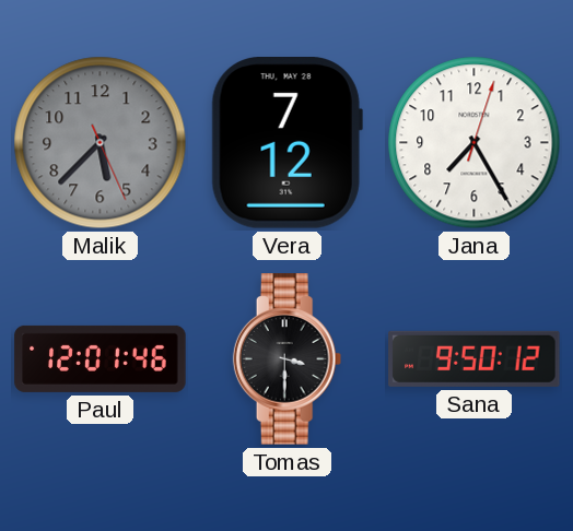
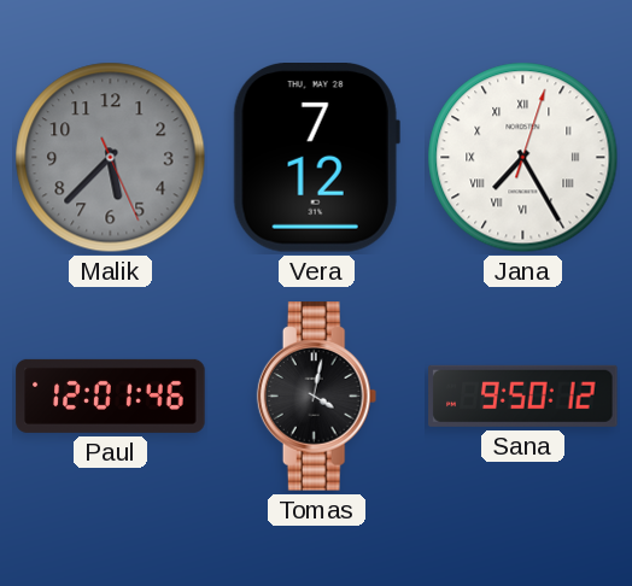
Jana numerals: Arabic -> Roman
Tomas: 3:30 -> 4:02
